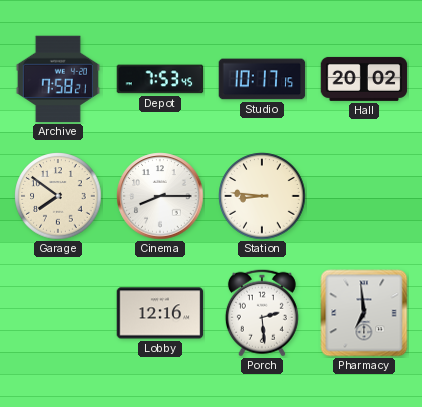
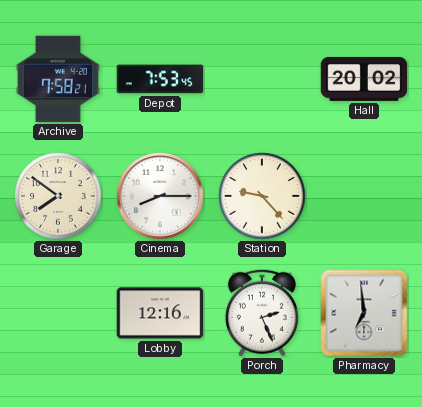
Studio: 10:17 -> none
Station: 8:46 -> 9:23
Porch: 2:29 -> 2:26
